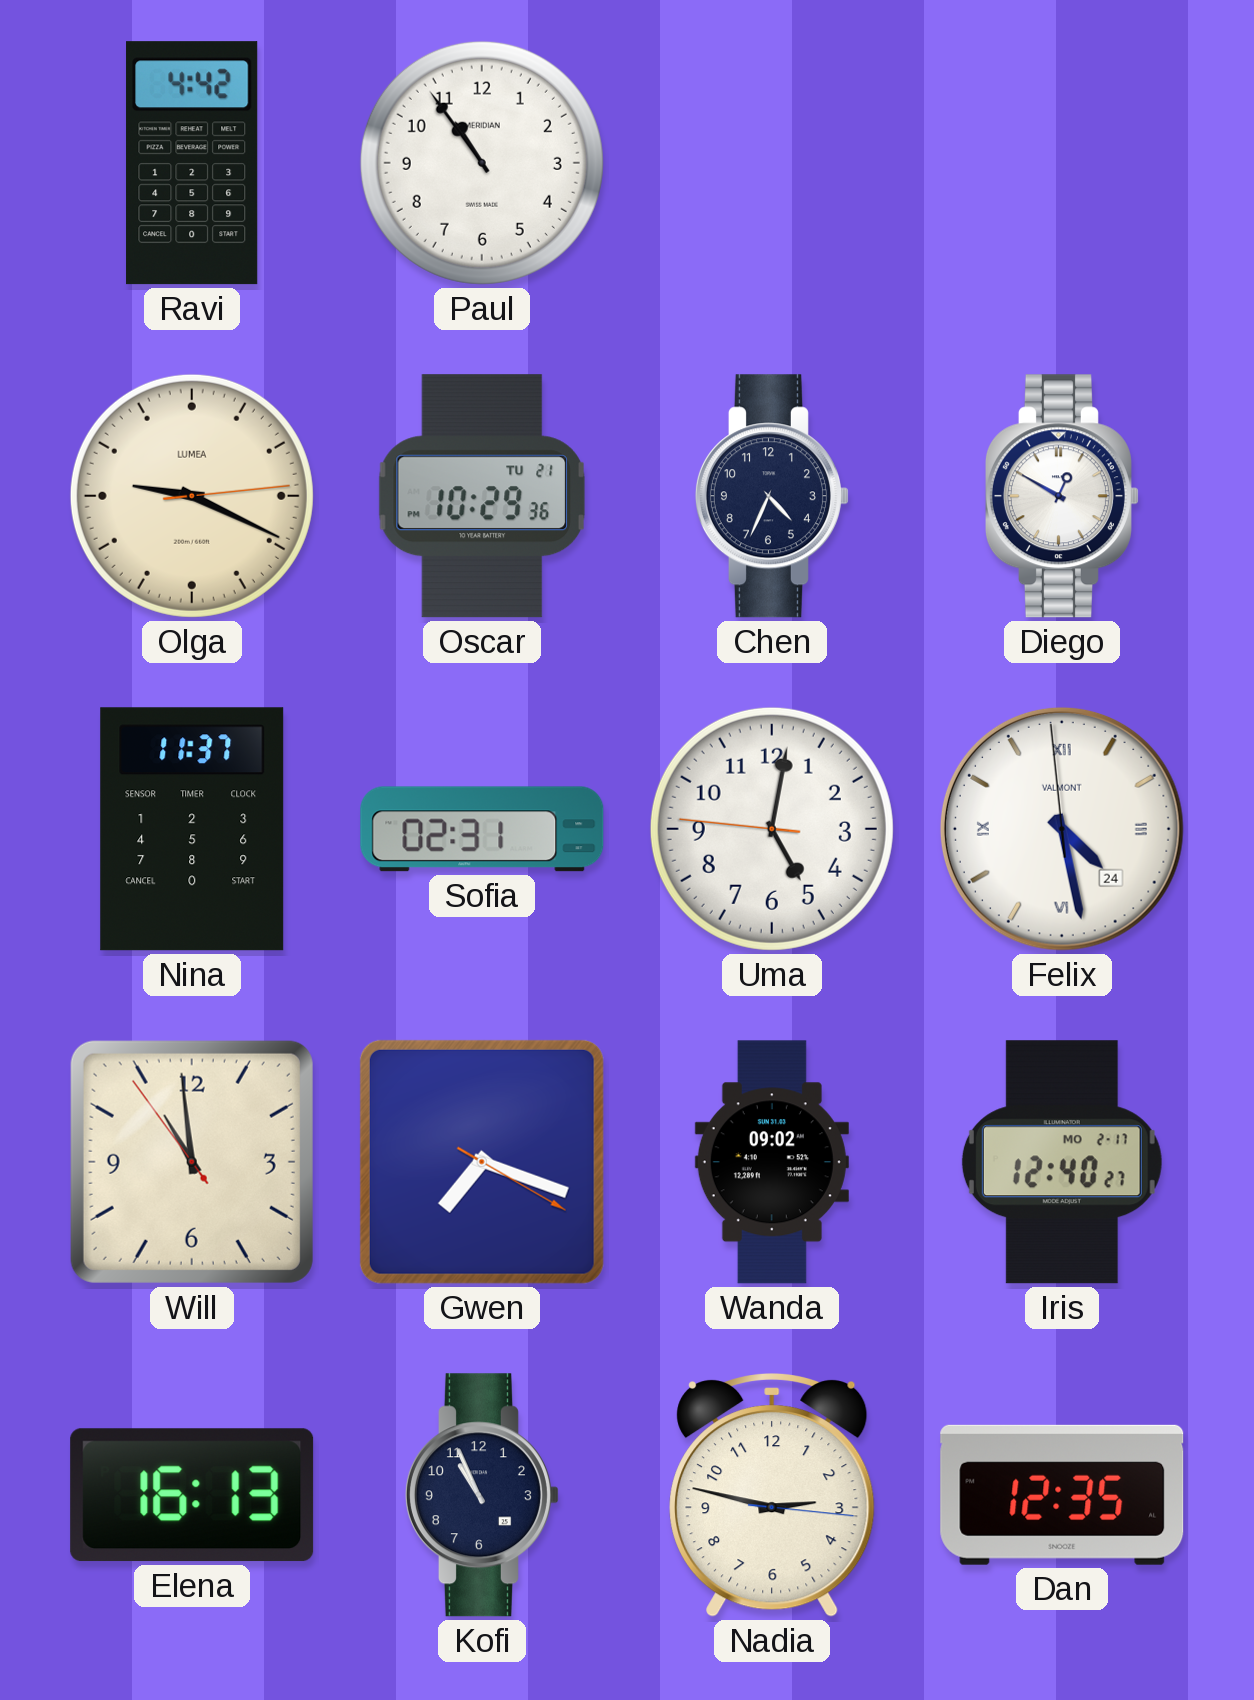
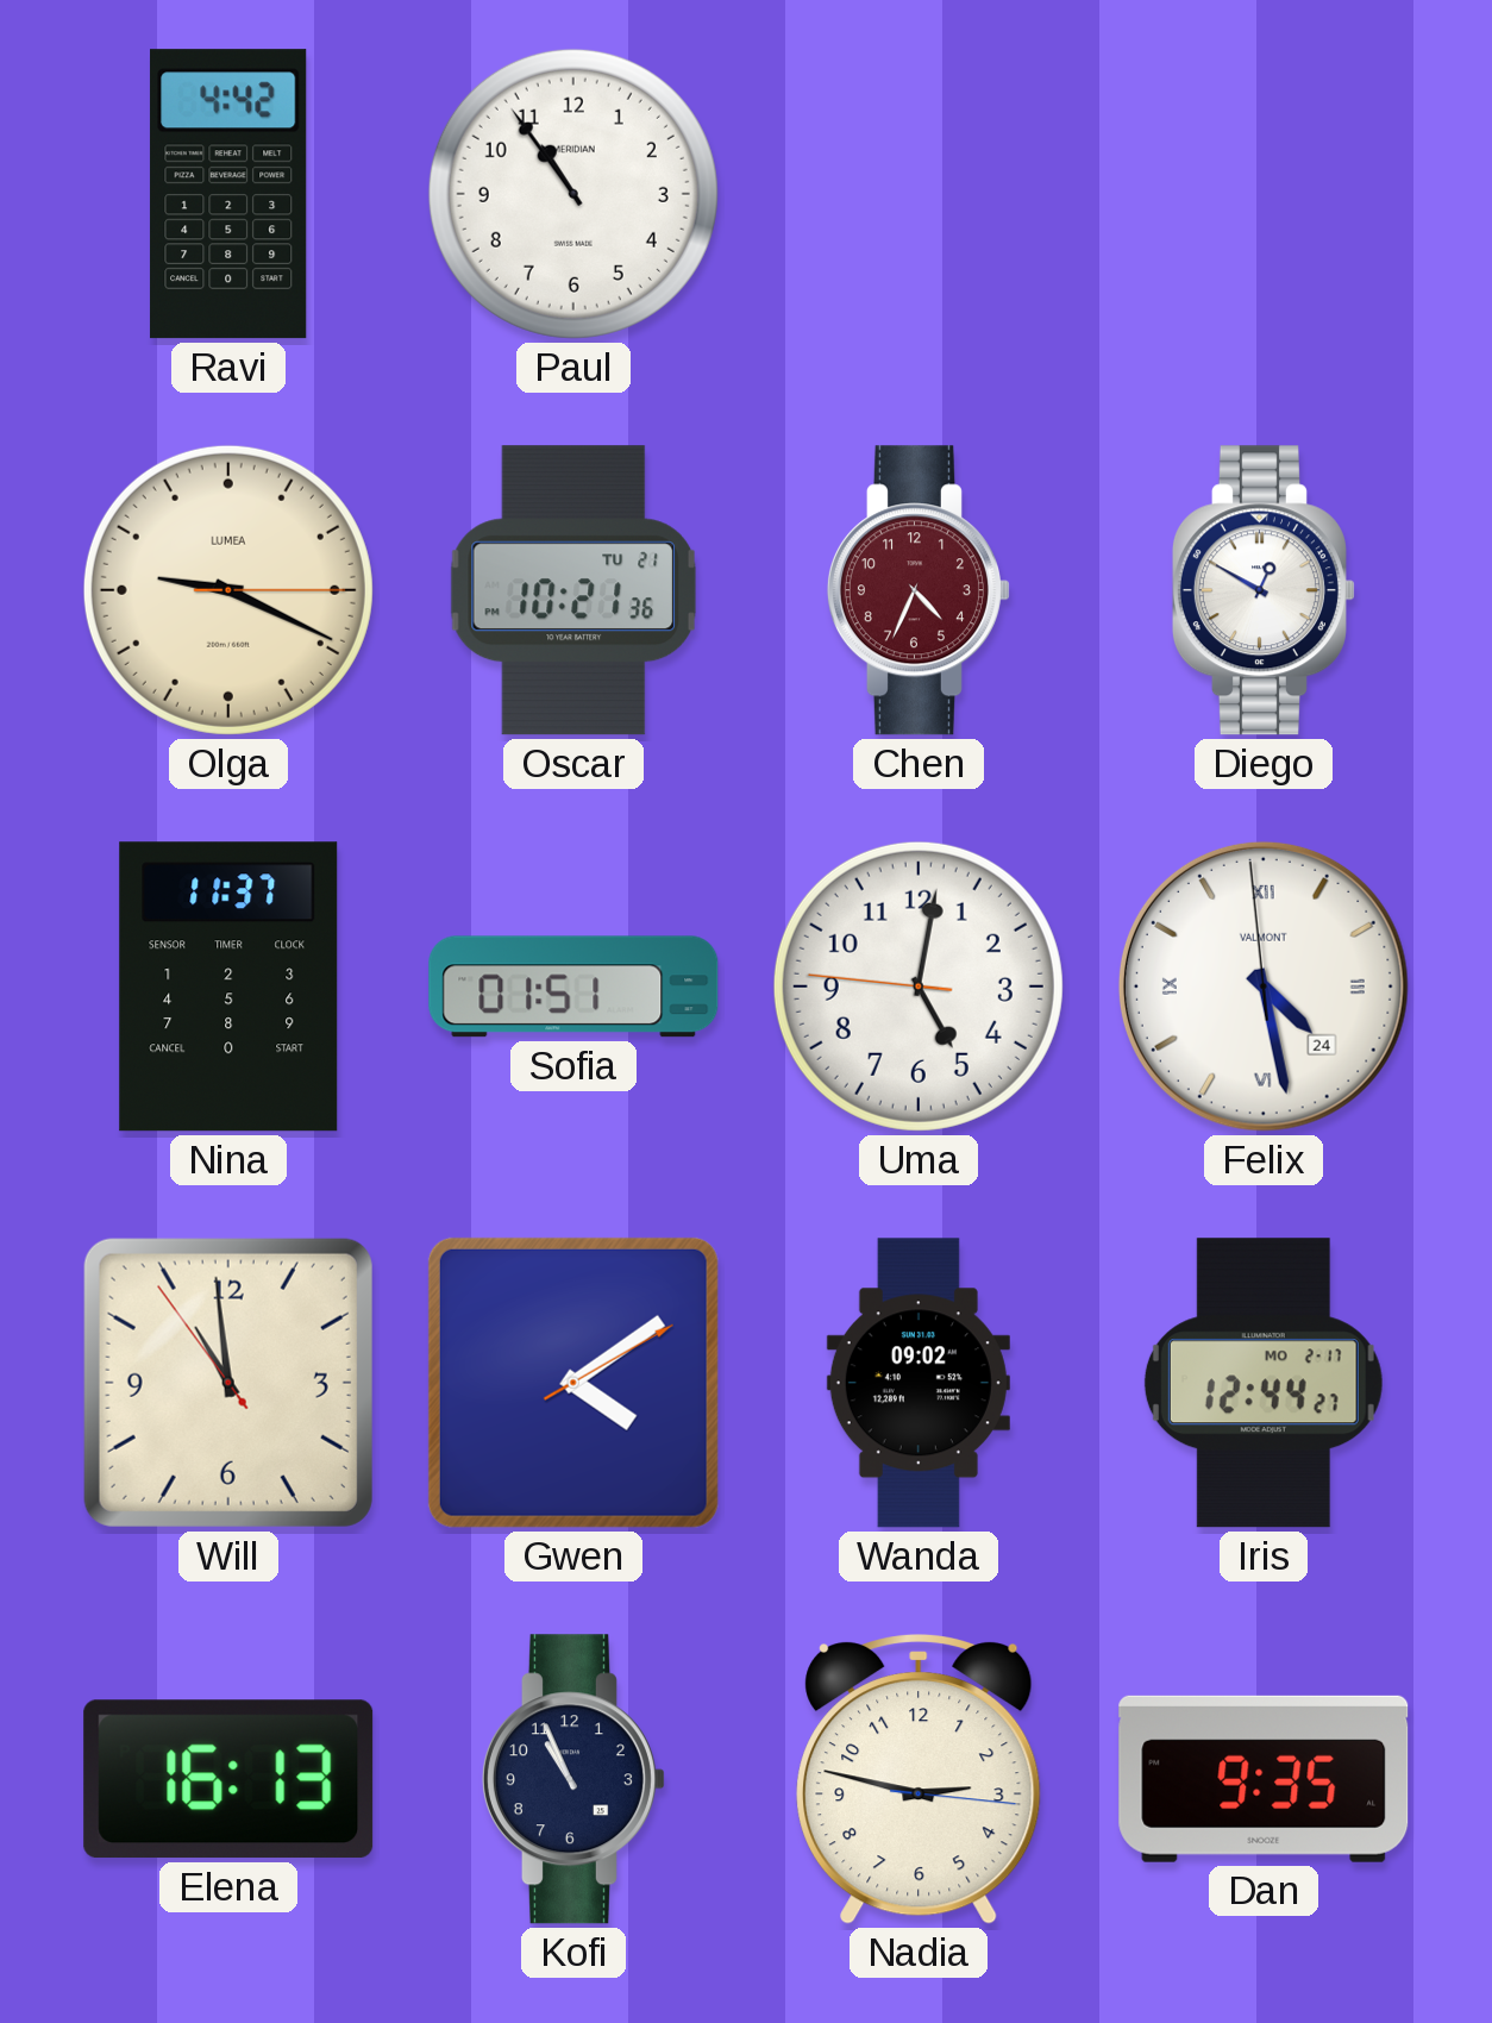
Olga: 9:19:14 -> 9:19:15
Oscar: 10:29 -> 10:21
Chen dial: navy -> burgundy
Sofia: 02:31 -> 01:51
Gwen: 7:18 -> 4:09
Iris: 12:40 -> 12:44
Dan: 12:35 -> 9:35
